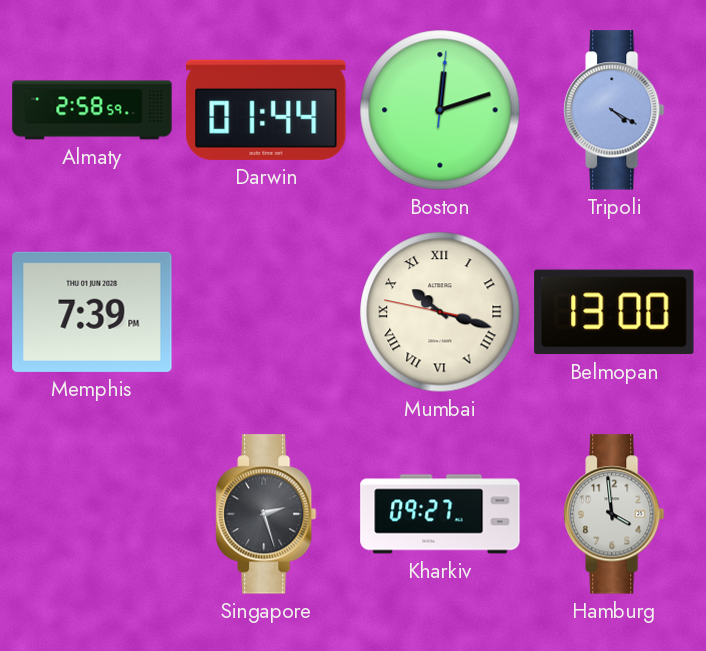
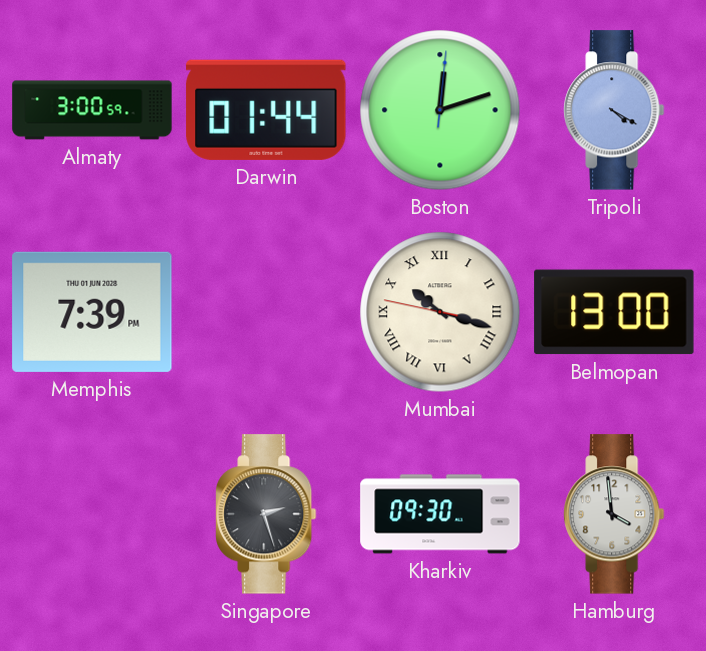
Almaty: 2:58 -> 3:00
Kharkiv: 09:27 -> 09:30
